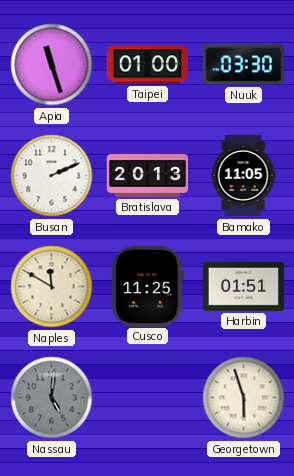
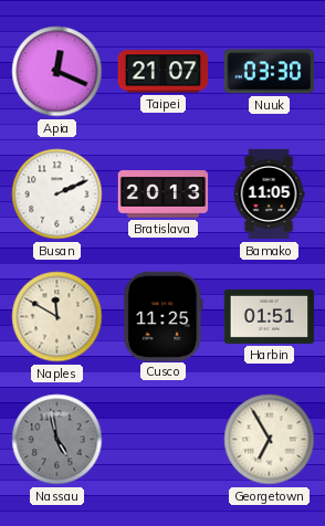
Apia: 11:27 -> 12:19
Taipei: 01:00 -> 21:07
Nassau: 5:01 -> 4:58
Georgetown: 5:57 -> 6:55
